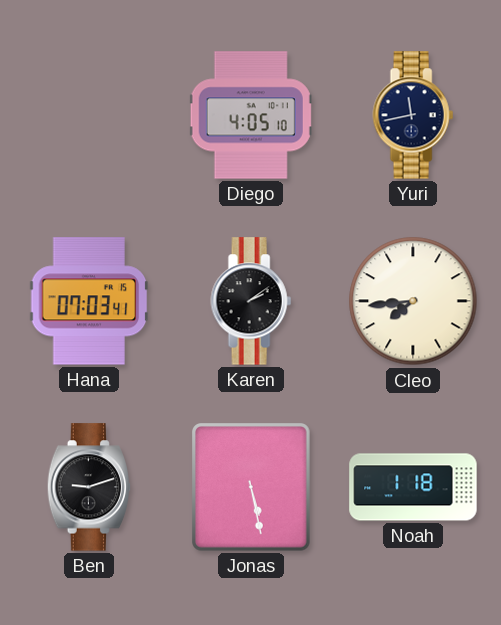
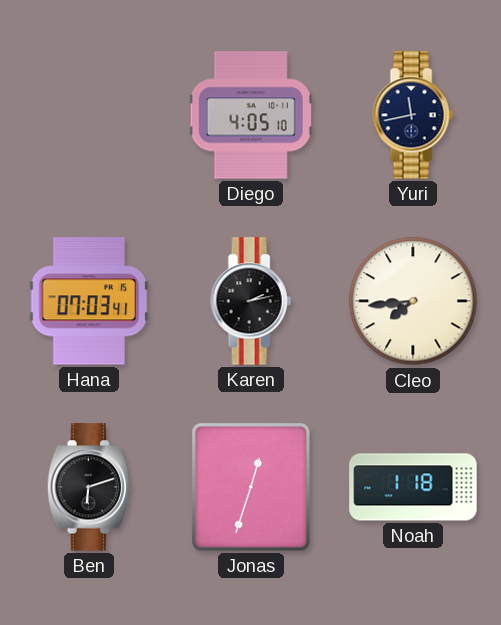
Karen: 2:09 -> 2:13
Ben: 9:12 -> 6:12
Jonas: 5:28 -> 12:33
